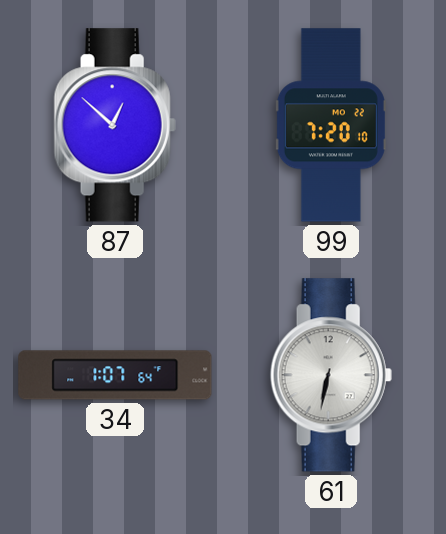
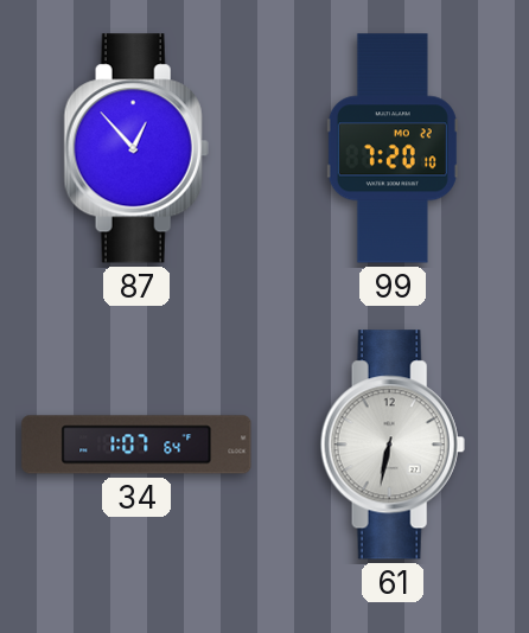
87: 12:52 -> 12:53
